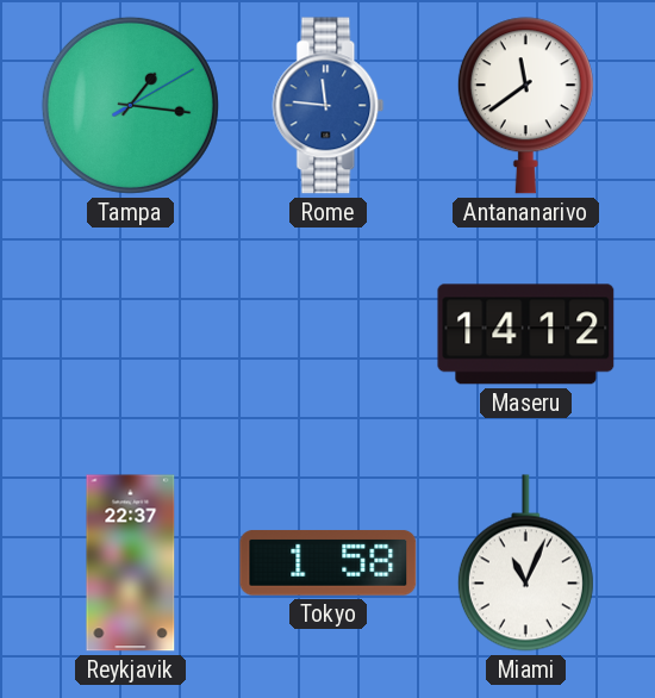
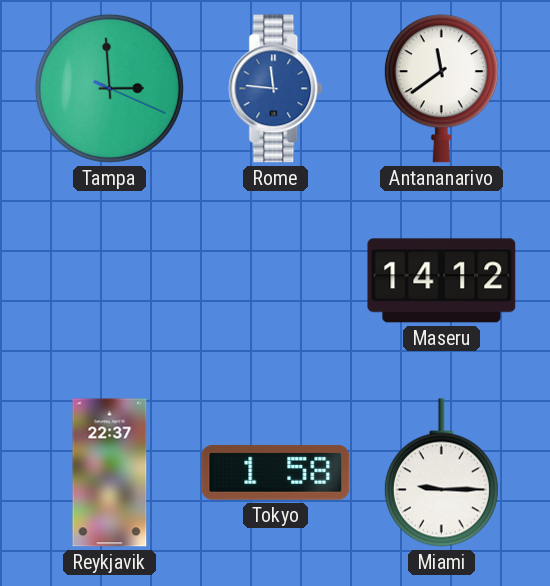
Tampa: 1:16 -> 2:59
Miami: 11:04 -> 9:15
